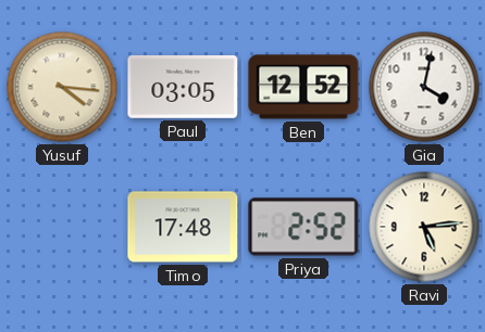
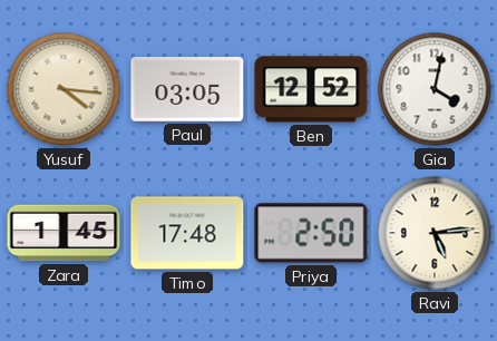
Zara: none -> 1:45
Priya: 2:52 -> 2:50
